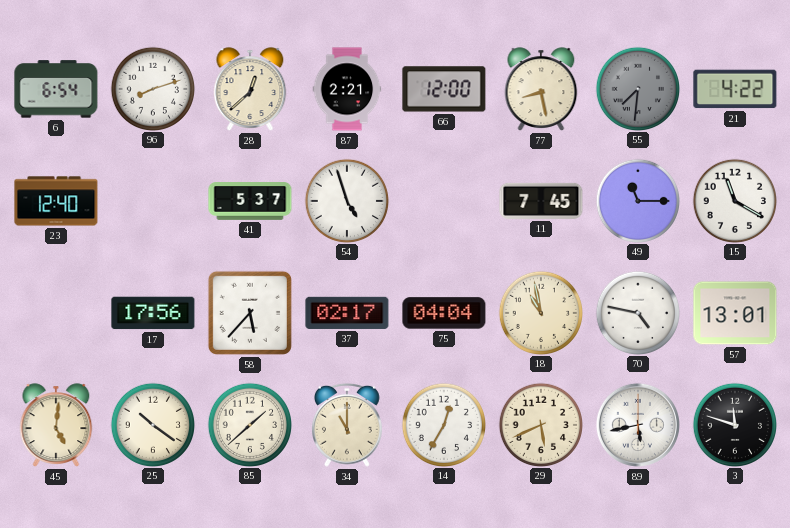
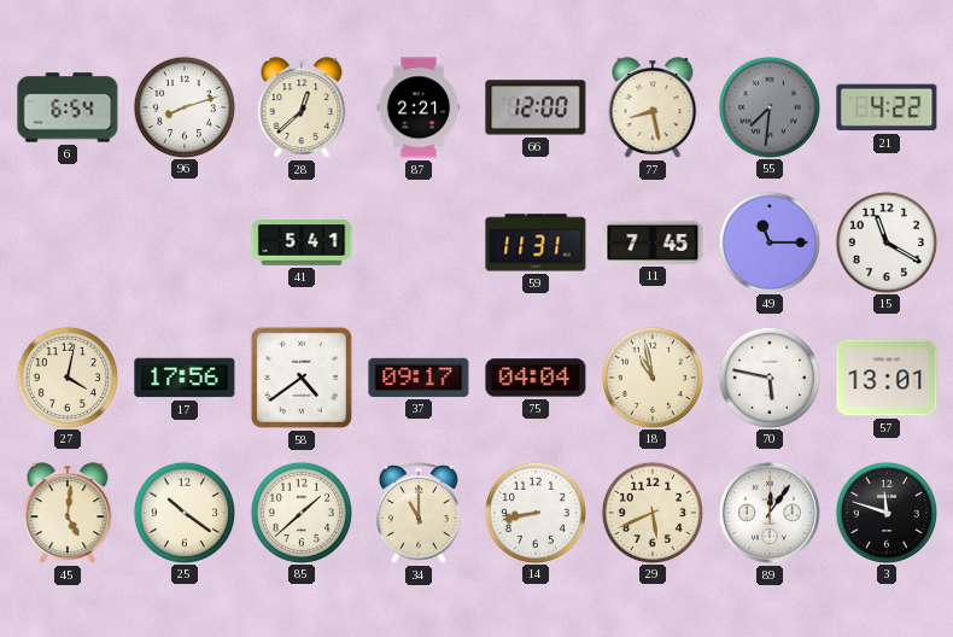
23: 12:40 -> none
41: 5:37 -> 5:41
54: 4:57 -> none
59: none -> 11:31
27: none -> 4:02
58: 5:37 -> 4:39
37: 02:17 -> 09:17
70: 4:47 -> 5:47
14: 12:35 -> 8:43
89: 5:43 -> 12:06
